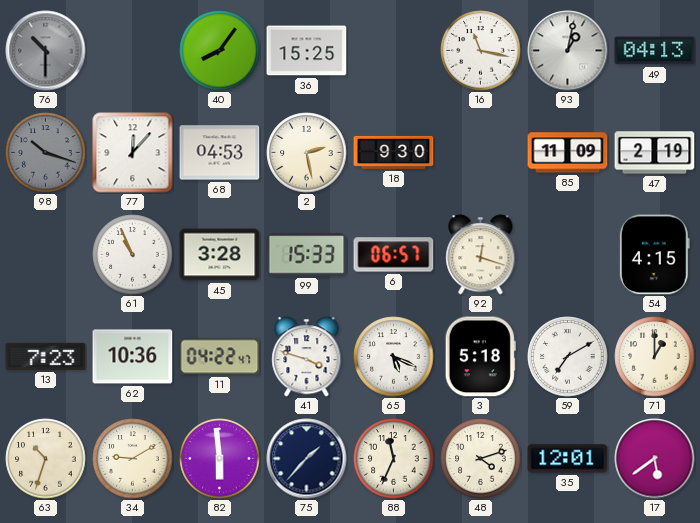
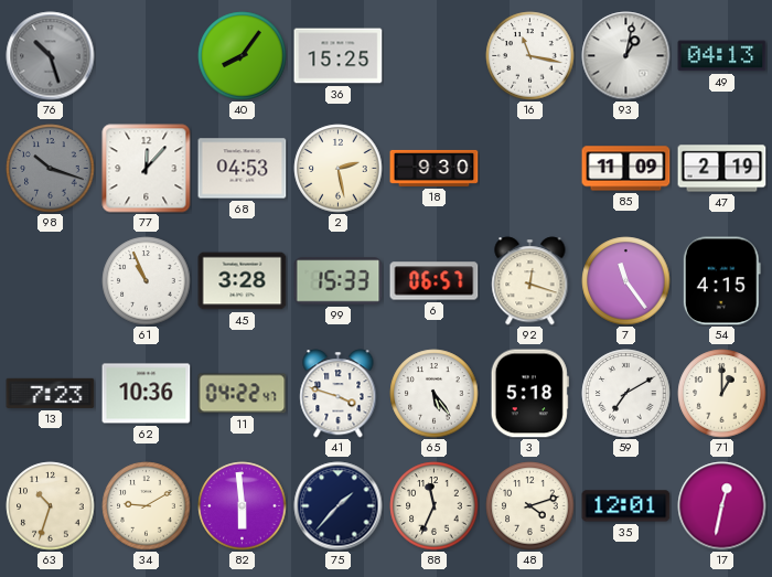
76: 10:30 -> 10:27
7: none -> 11:24
65: 5:19 -> 5:24
17: 5:39 -> 12:32
